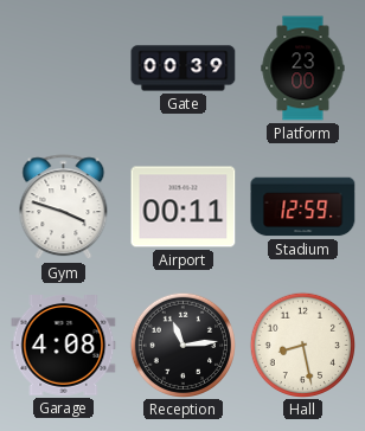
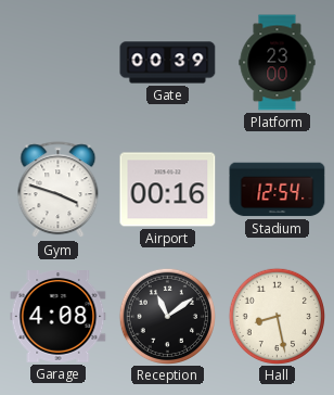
Airport: 00:11 -> 00:16
Stadium: 12:59 -> 12:54
Reception: 11:14 -> 11:09
